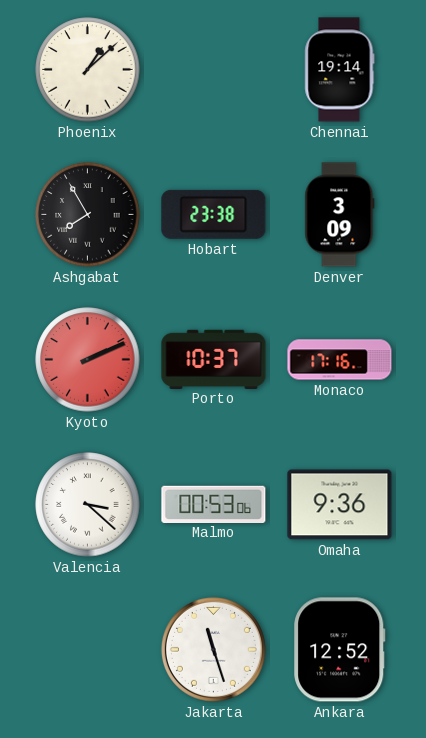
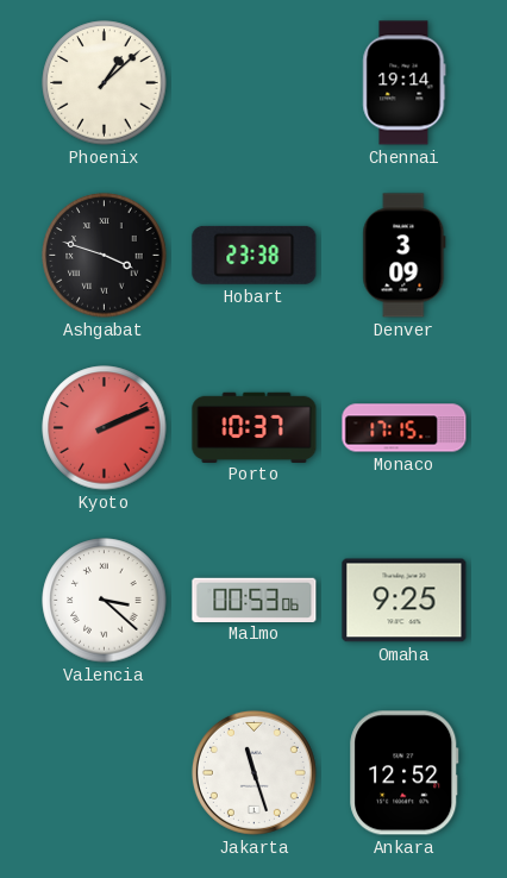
Ashgabat: 7:55 -> 3:48
Monaco: 17:16 -> 17:15
Omaha: 9:36 -> 9:25
